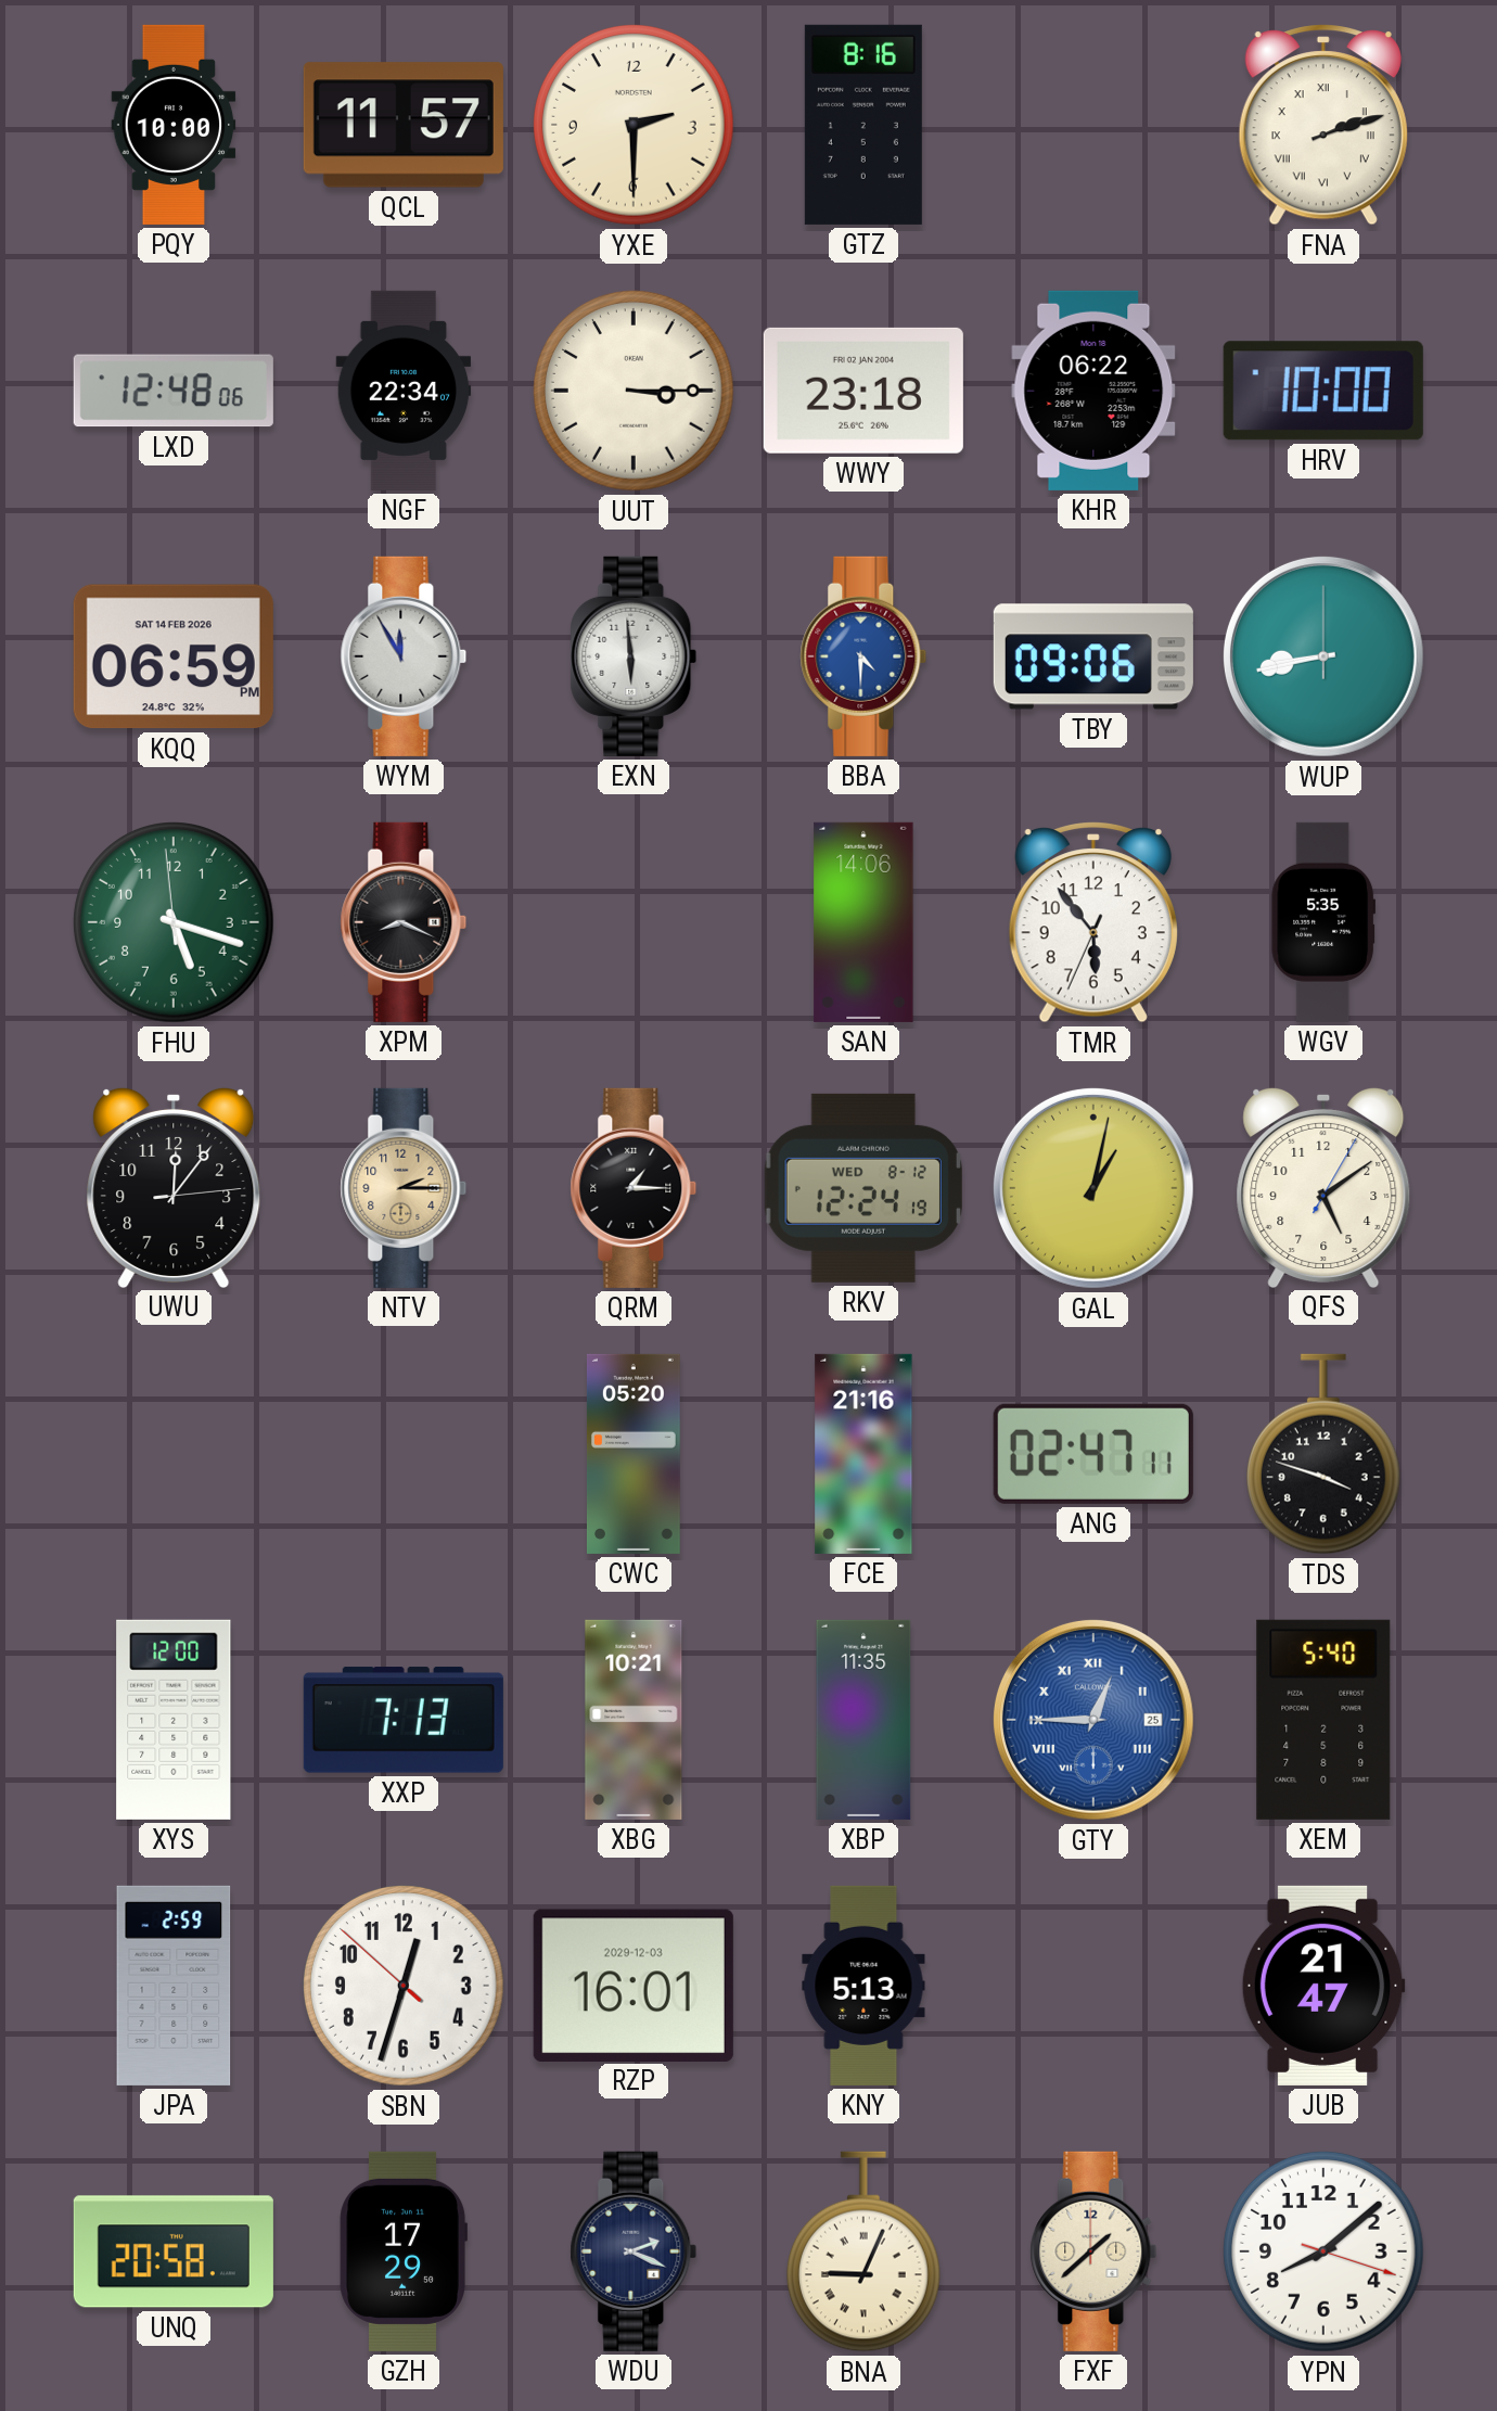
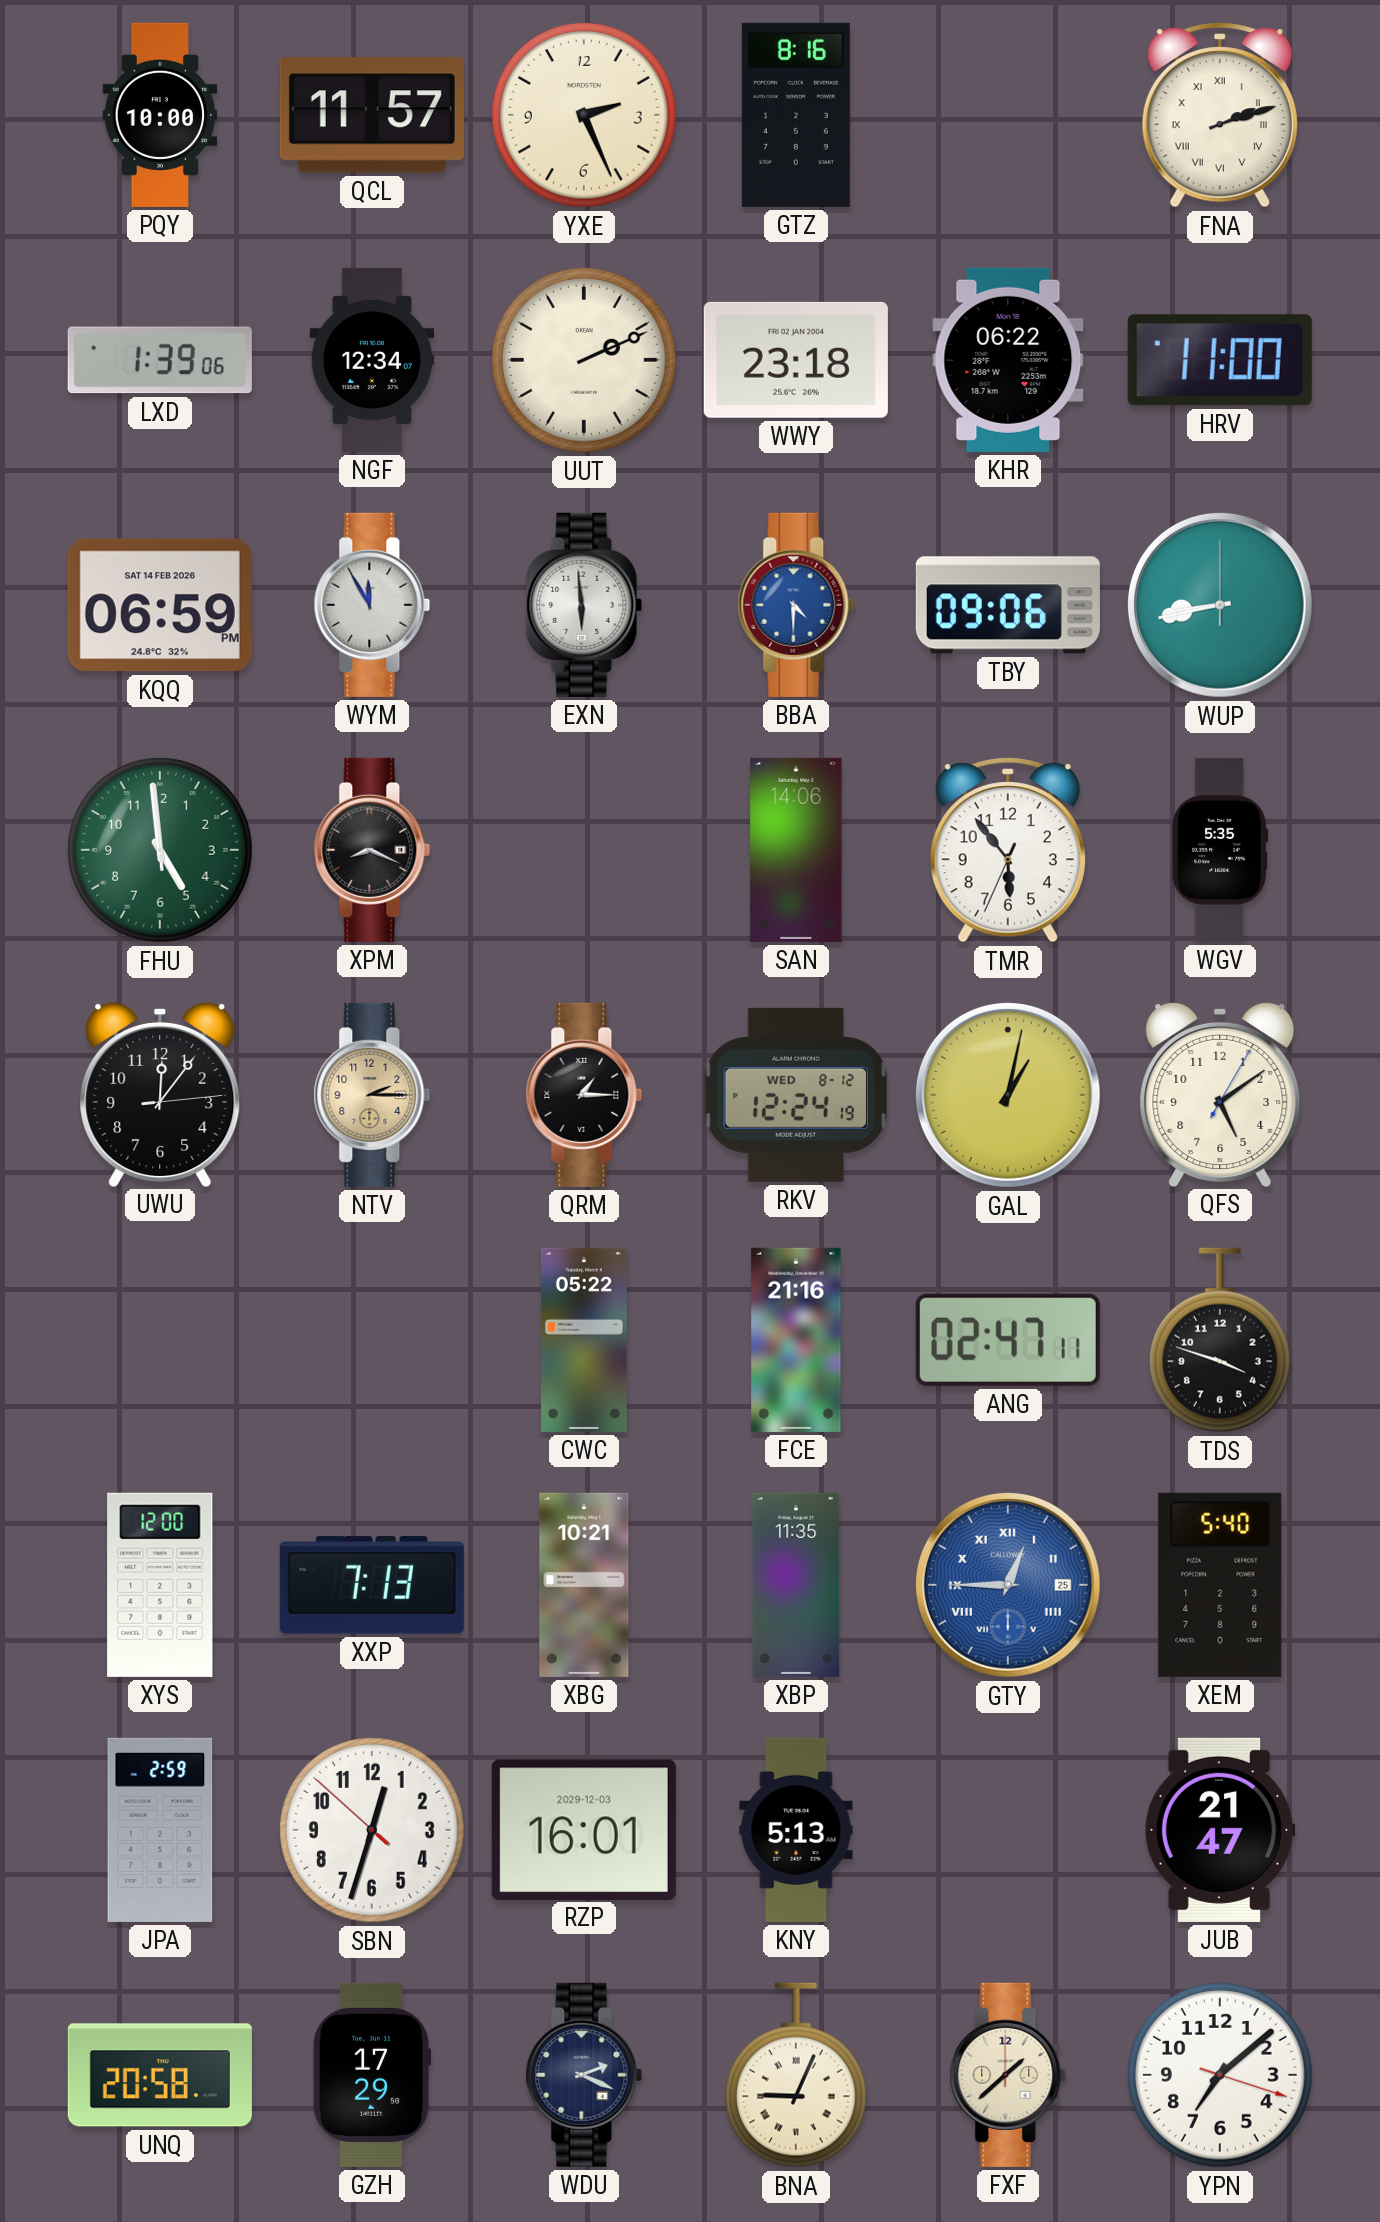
YXE: 2:30 -> 2:26
LXD: 12:48 -> 1:39
NGF: 22:34 -> 12:34
UUT: 3:15 -> 2:11
HRV: 10:00 -> 11:00
FHU: 5:17 -> 4:58
CWC: 05:20 -> 05:22
YPN: 8:08 -> 7:08
